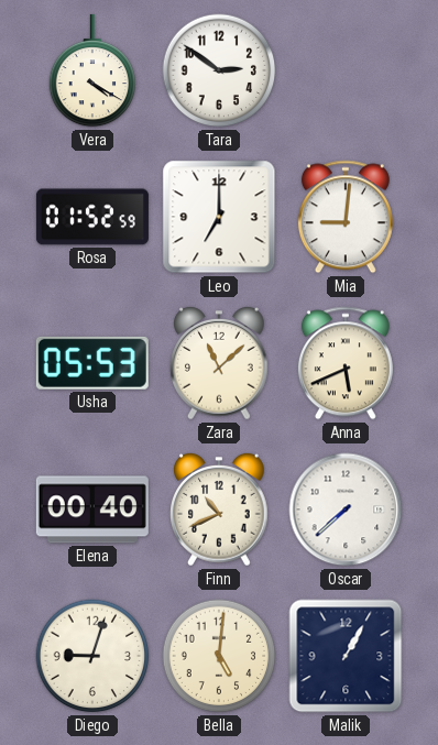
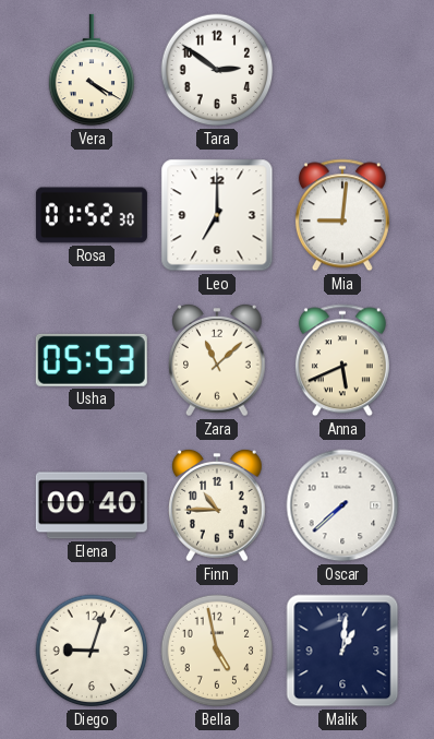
Rosa: 01:52:59 -> 01:52:30
Finn: 10:41 -> 10:45
Bella: 5:01 -> 4:58
Malik: 1:05 -> 1:01
